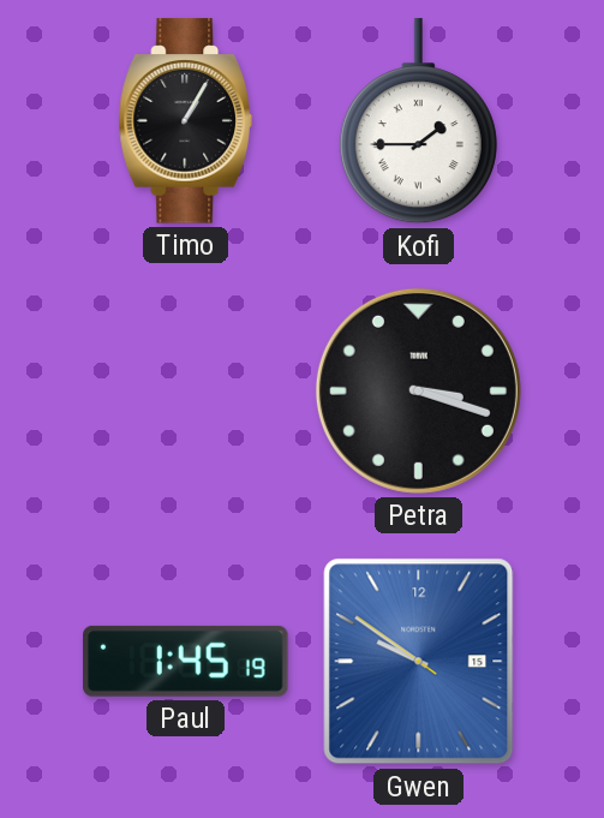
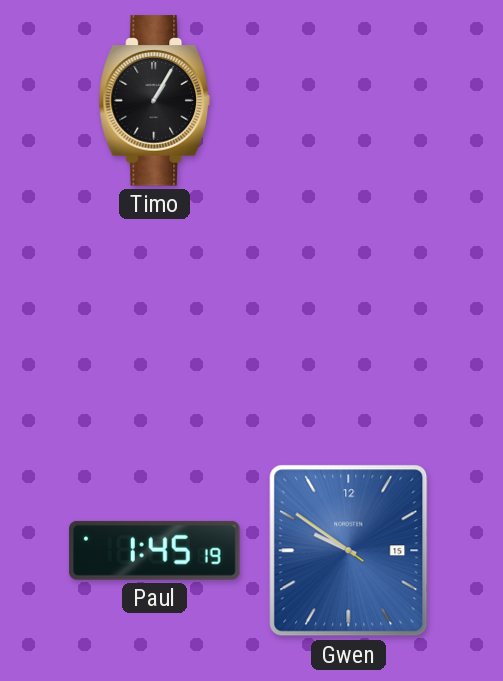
Kofi: 1:45 -> none
Petra: 3:18 -> none
